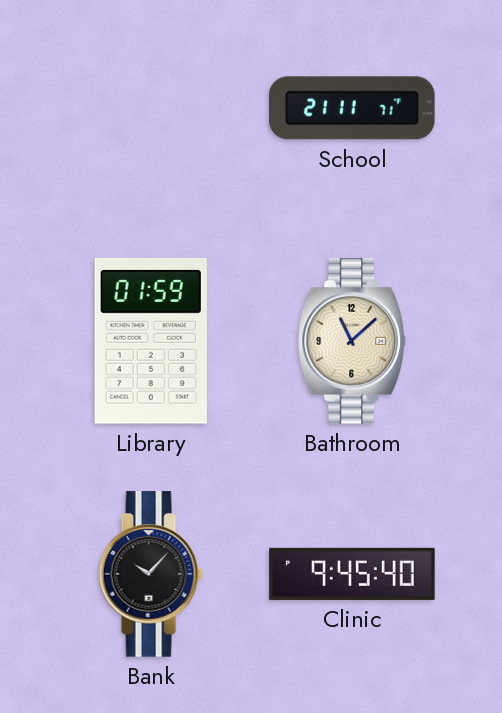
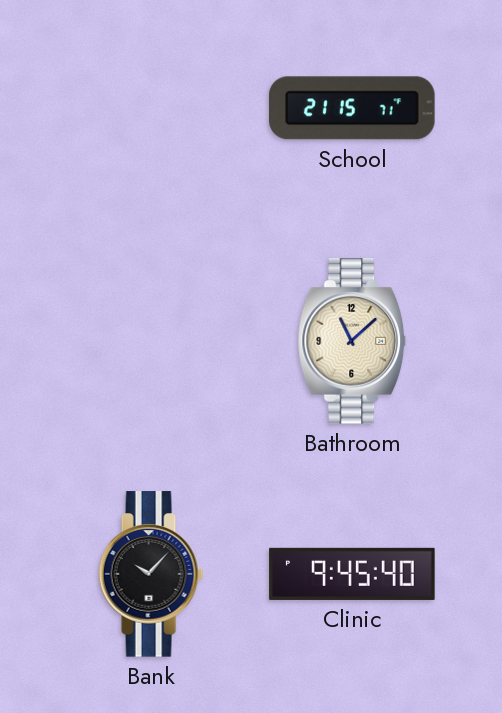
School: 21:11 -> 21:15
Library: 01:59 -> none
